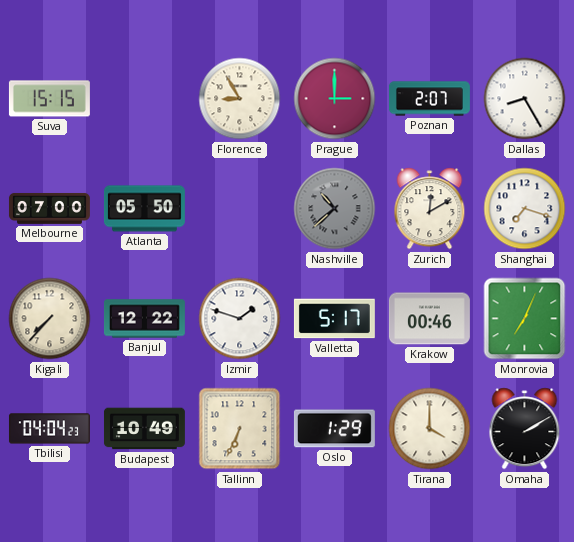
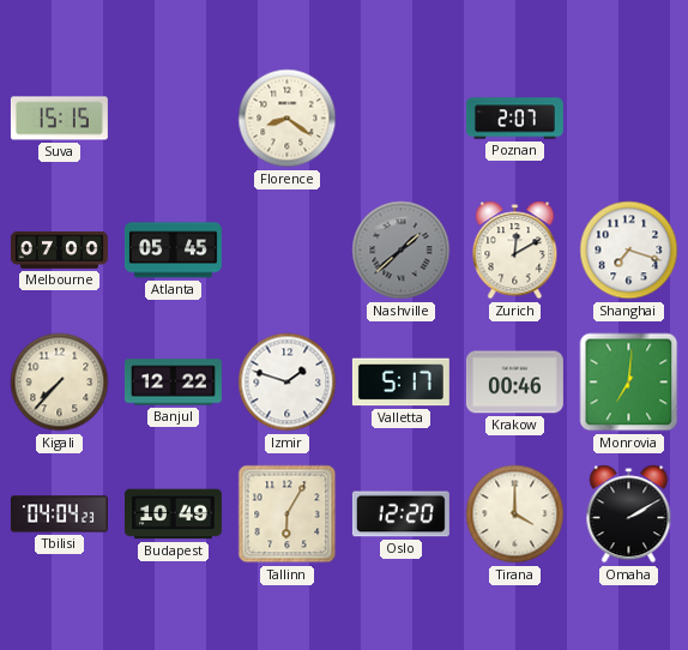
Florence: 8:55 -> 8:21
Prague: 3:00 -> none
Dallas: 8:25 -> none
Atlanta: 05:50 -> 05:45
Nashville: 10:38 -> 1:38
Monrovia: 7:04 -> 7:01
Tallinn: 6:34 -> 6:05
Oslo: 1:29 -> 12:20
